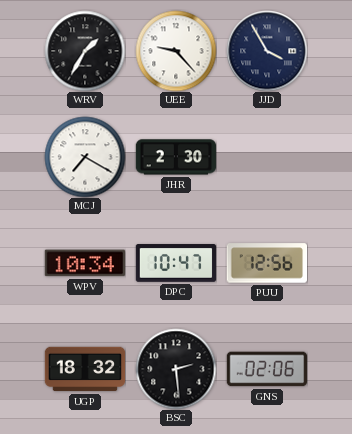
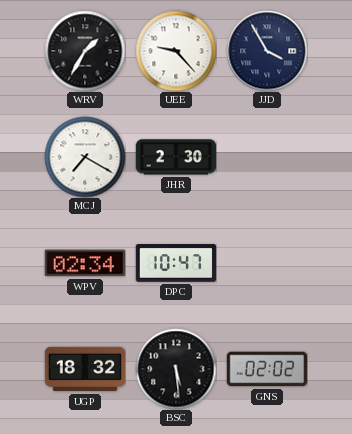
WPV: 10:34 -> 02:34
PUU: 12:56 -> none
BSC: 2:29 -> 5:29
GNS: 02:06 -> 02:02
